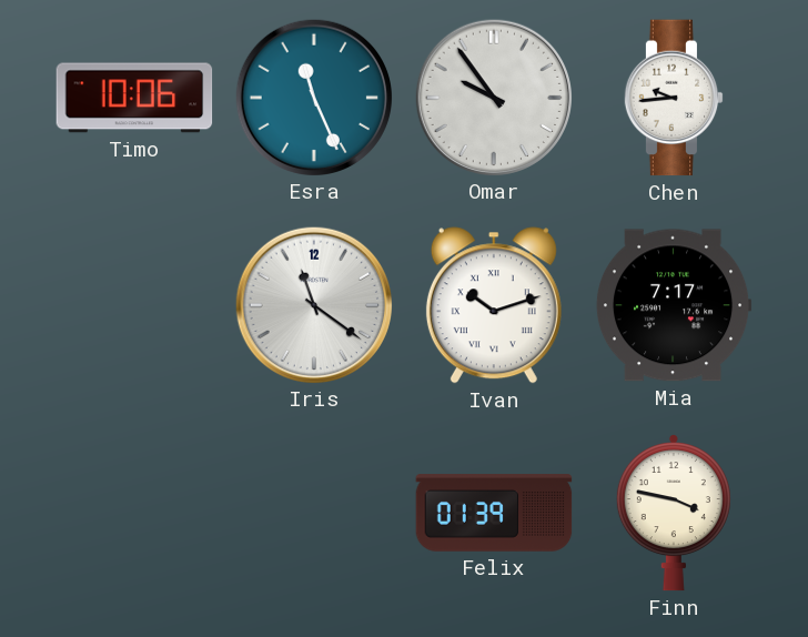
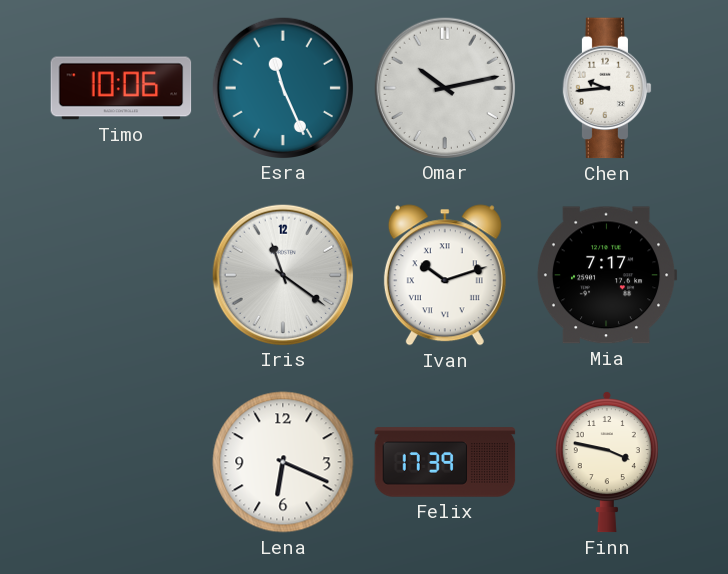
Omar: 9:54 -> 10:13
Lena: none -> 6:19
Felix: 01:39 -> 17:39
